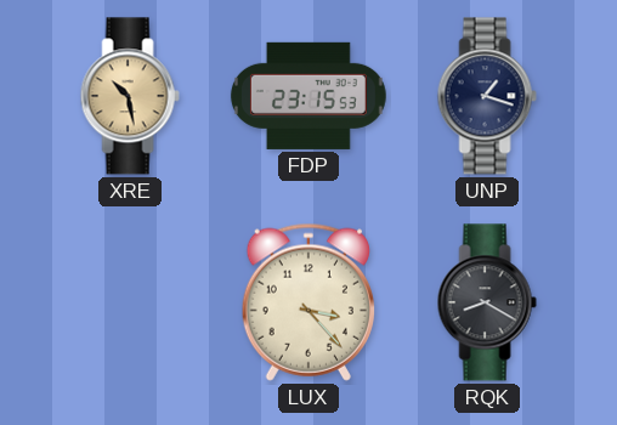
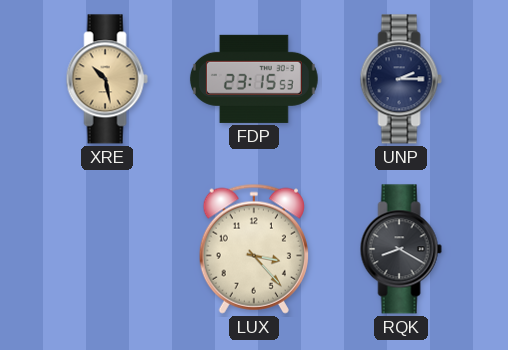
UNP: 1:18 -> 2:15
